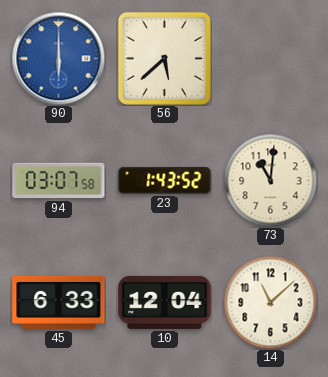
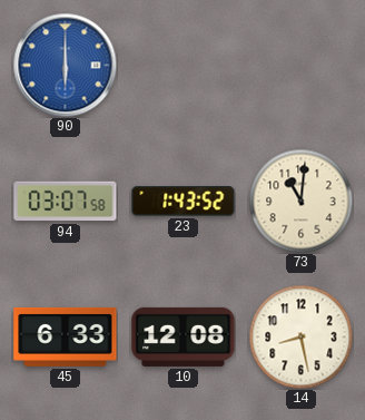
56: 5:38 -> none
10: 12:04 -> 12:08
14: 11:08 -> 8:28
